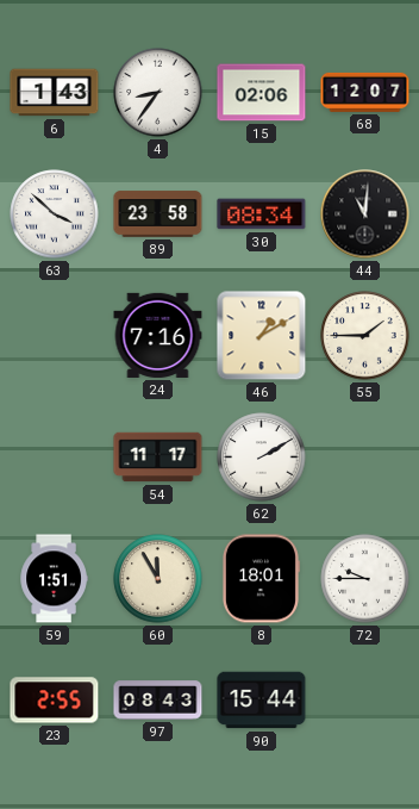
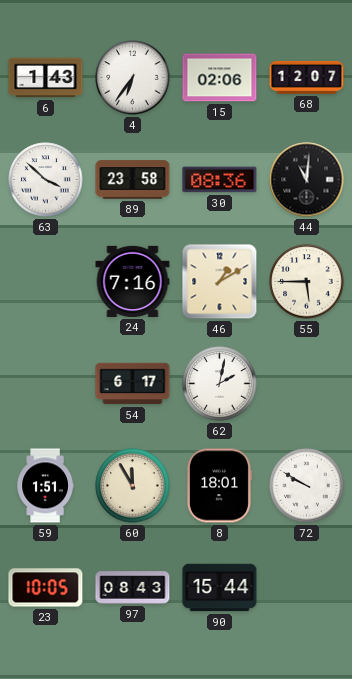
4: 8:36 -> 6:36
30: 08:34 -> 08:36
55: 1:45 -> 5:45
54: 11:17 -> 6:17
62: 2:10 -> 2:02
72: 9:45 -> 9:50
23: 2:55 -> 10:05
